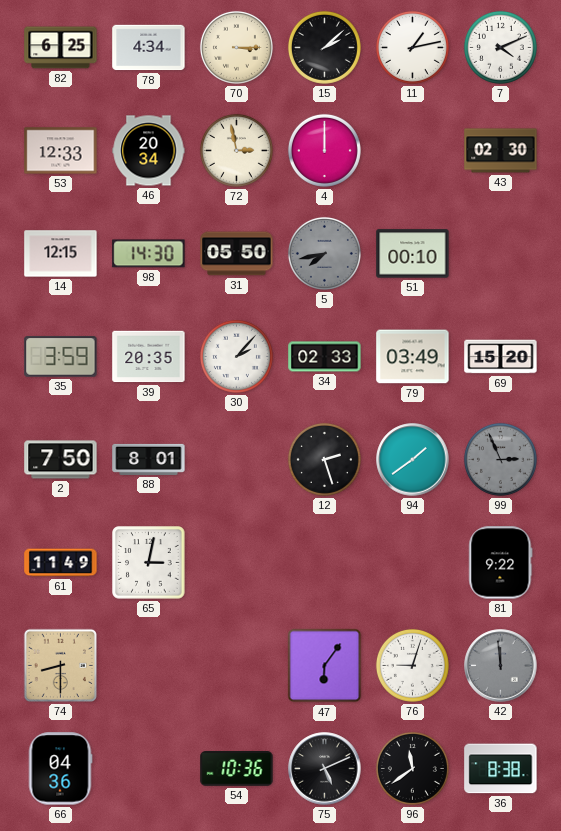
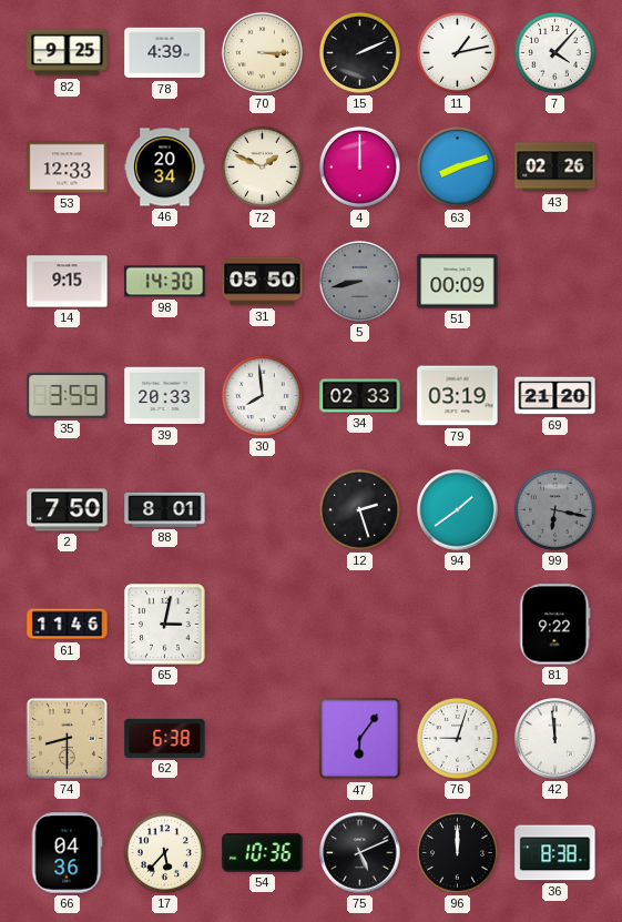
82: 6:25 -> 9:25
78: 4:34 -> 4:39
15: 2:08 -> 2:11
7: 4:11 -> 4:07
72: 2:58 -> 1:49
63: none -> 8:12
43: 02:30 -> 02:26
14: 12:15 -> 9:15
5: 7:43 -> 8:43
51: 00:10 -> 00:09
39: 20:35 -> 20:33
30: 2:07 -> 7:59
79: 03:49 -> 03:19
69: 15:20 -> 21:20
99: 2:56 -> 6:17
61: 11:49 -> 11:46
62: none -> 6:38
42 dial: grey -> white
17: none -> 5:37
96: 11:39 -> 12:00
